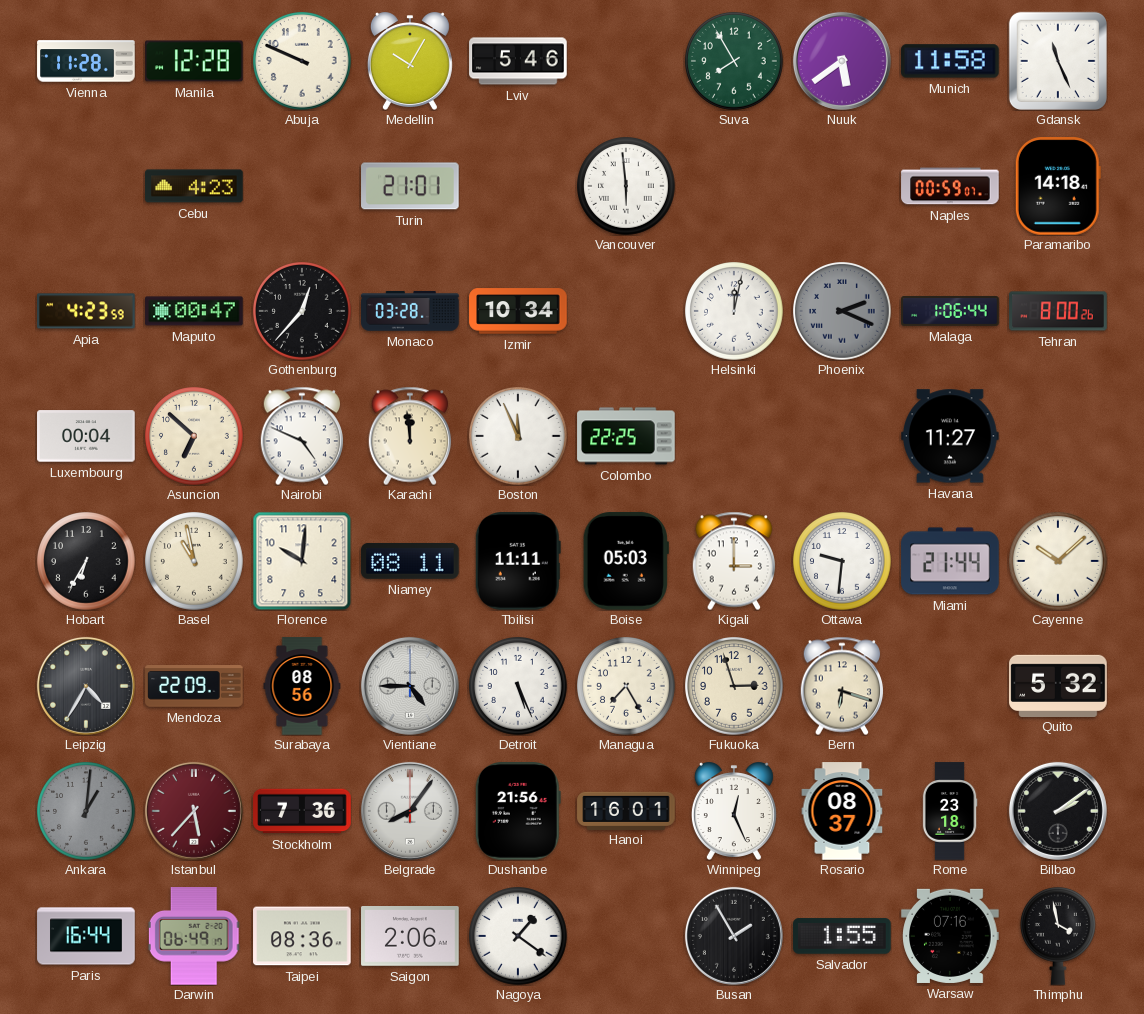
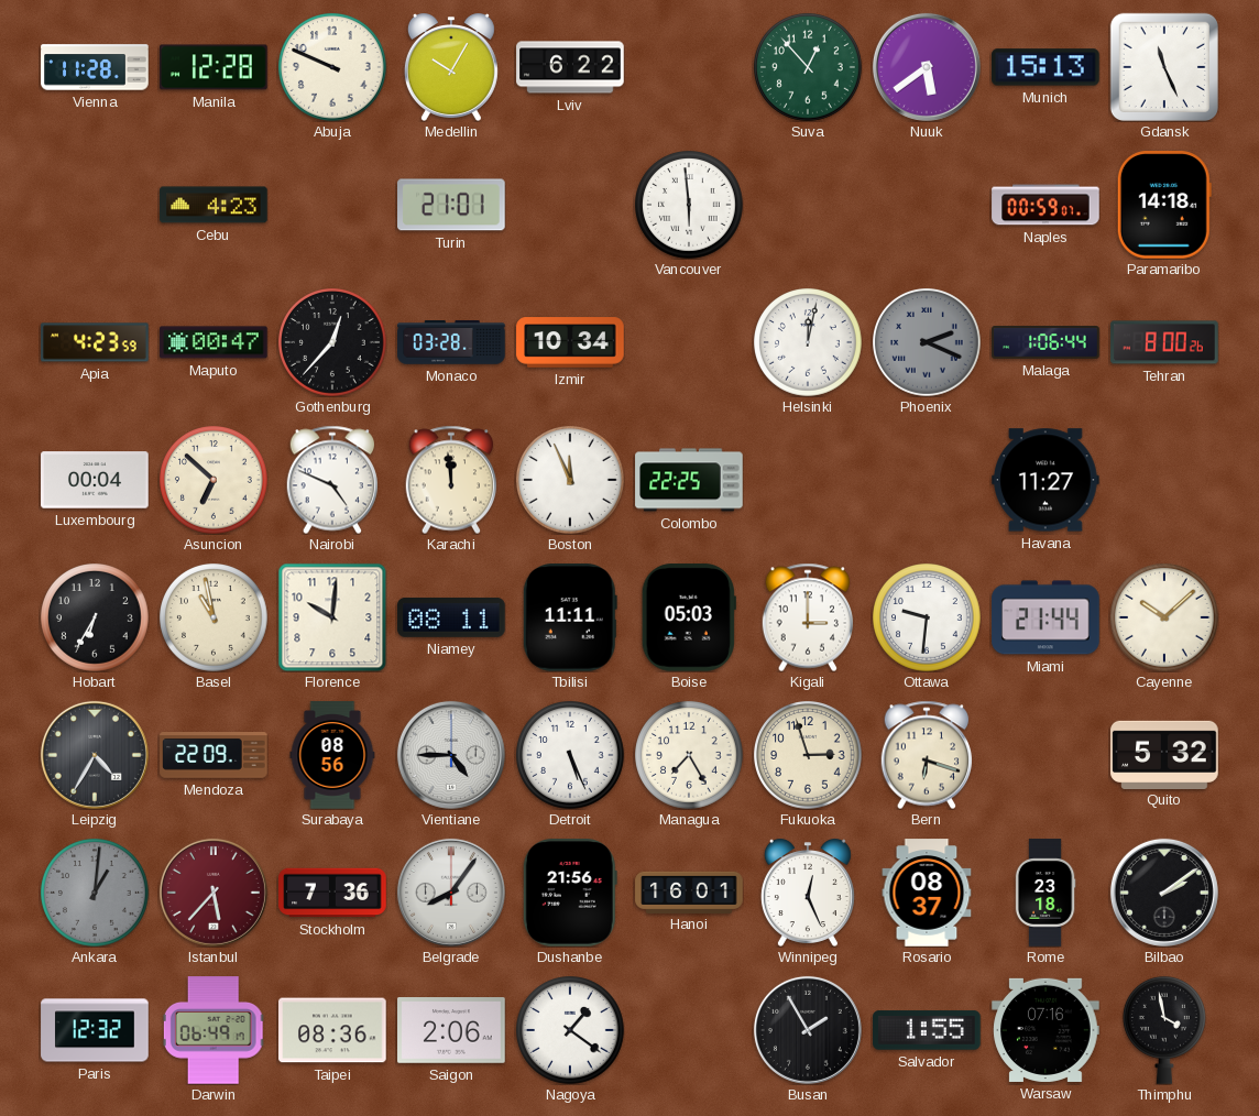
Lviv: 5:46 -> 6:22
Suva: 7:55 -> 12:53
Munich: 11:58 -> 15:13
Paris: 16:44 -> 12:32
